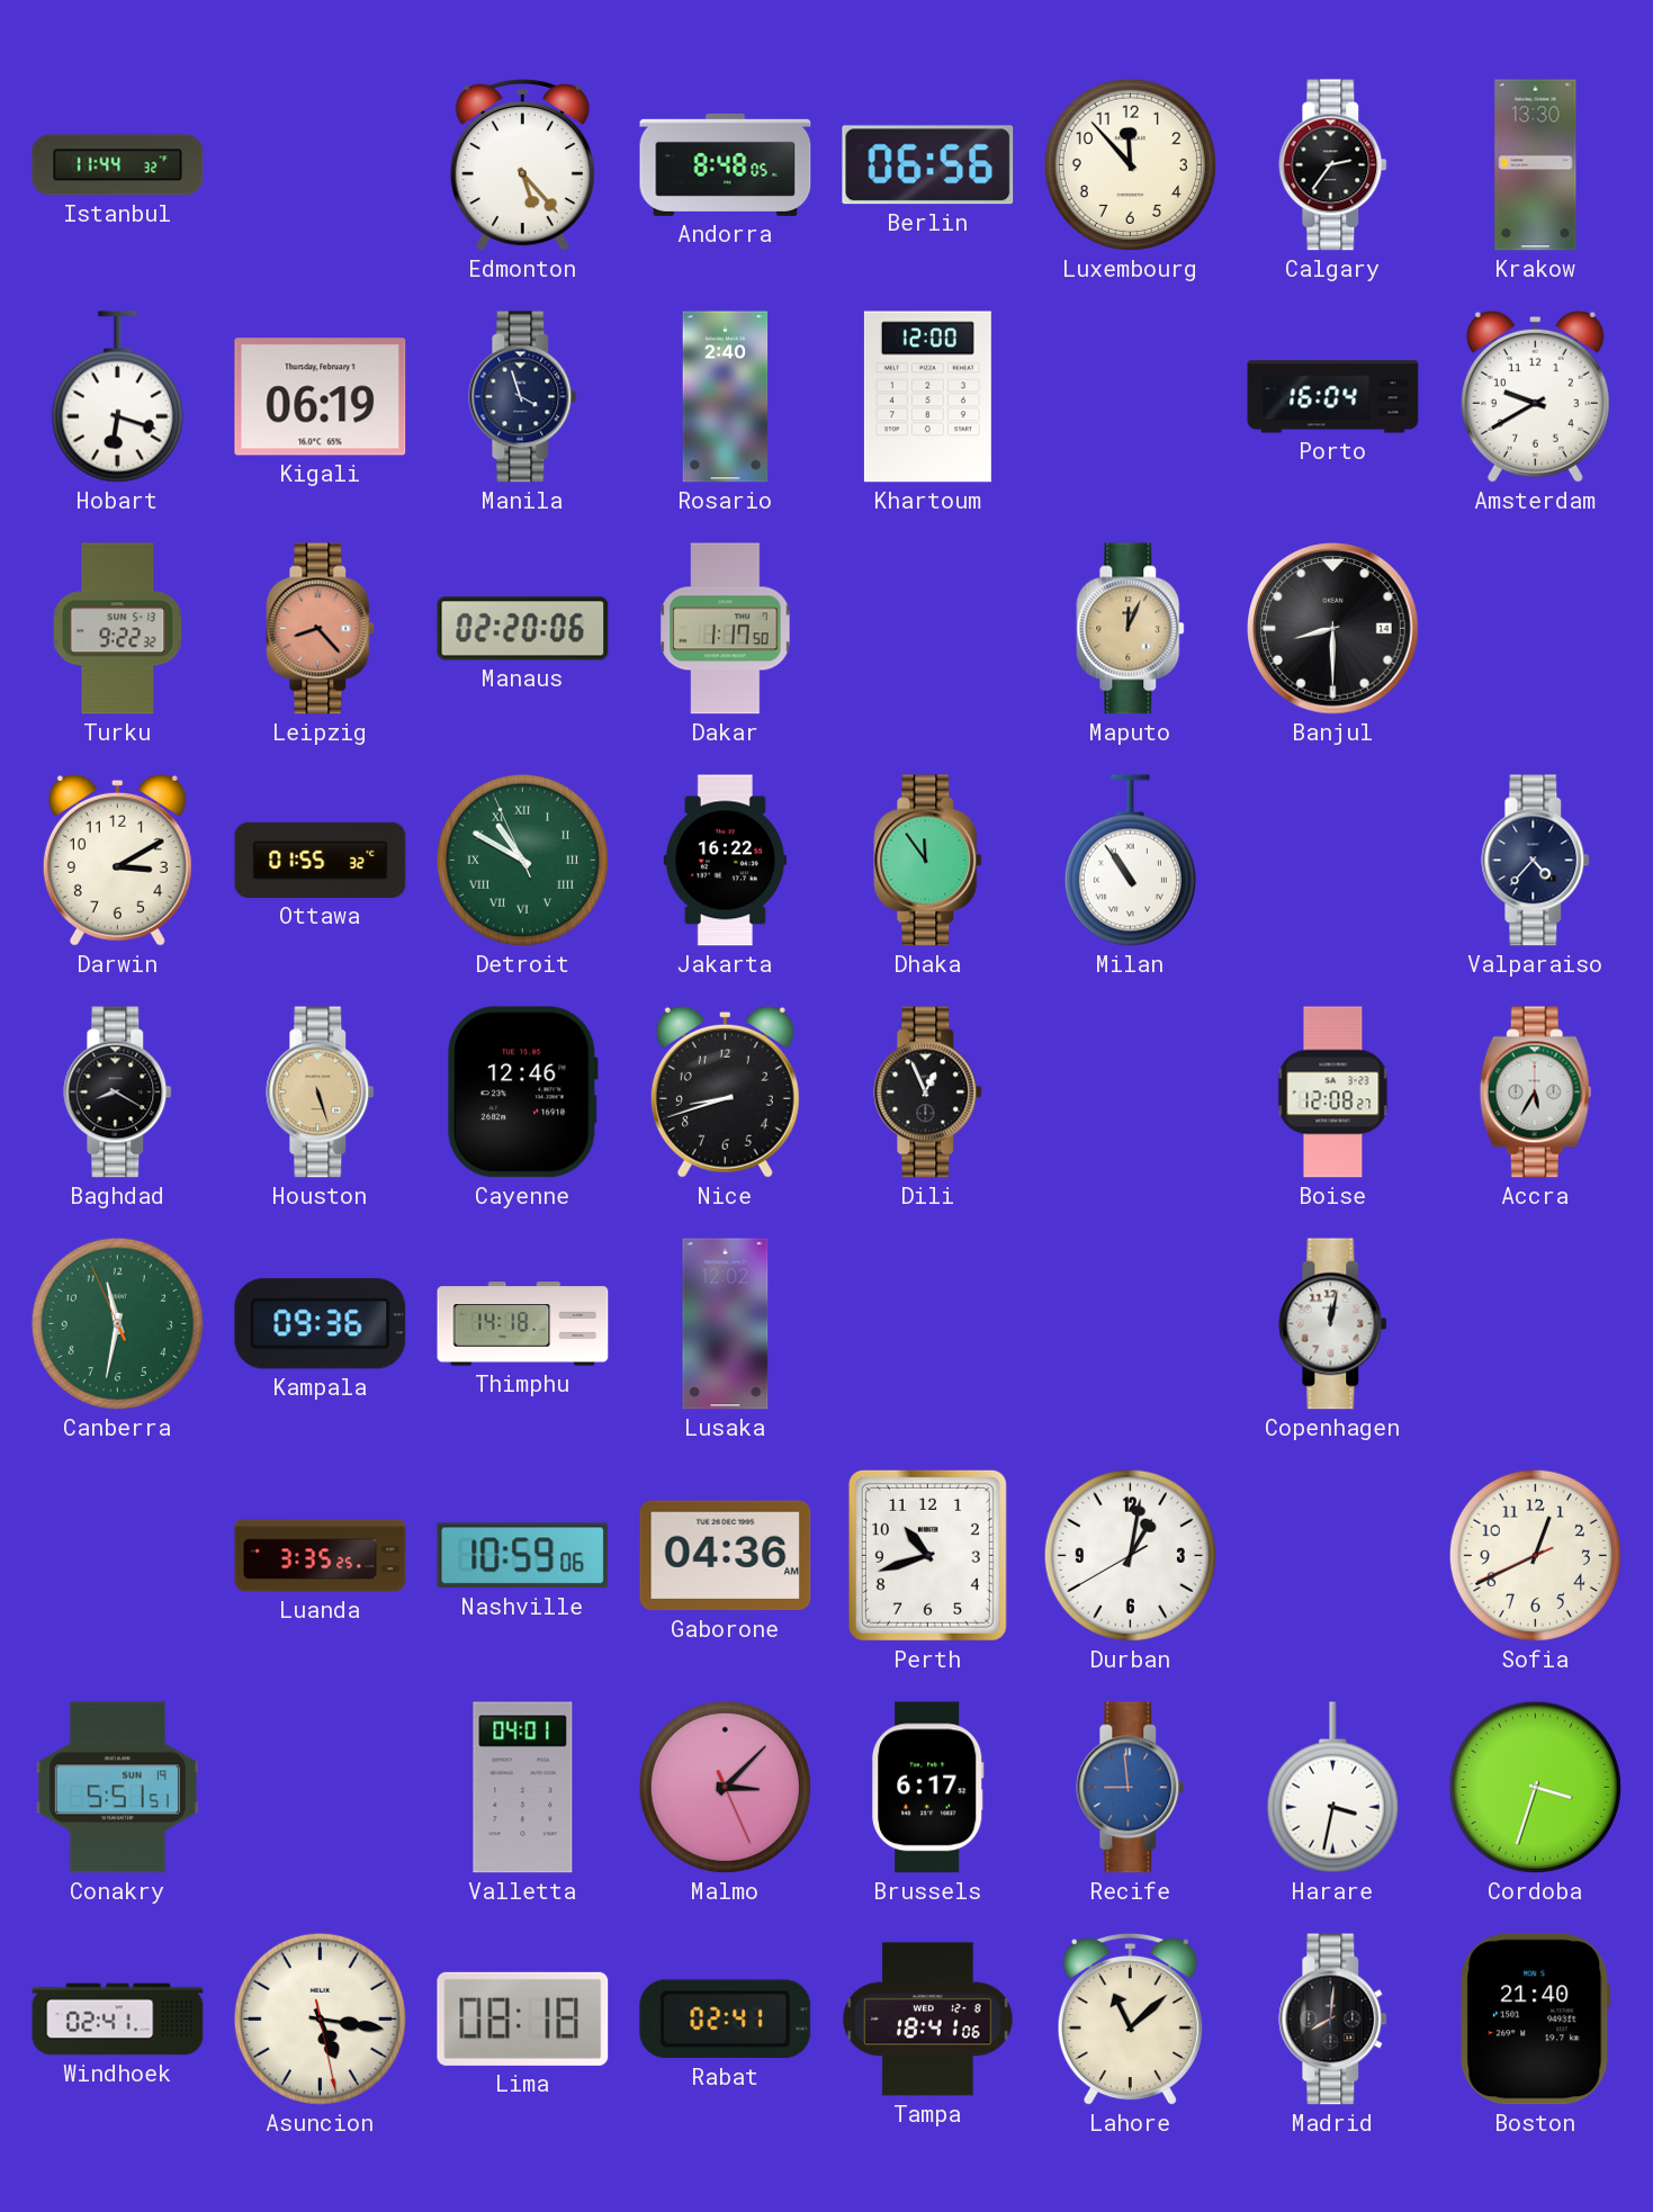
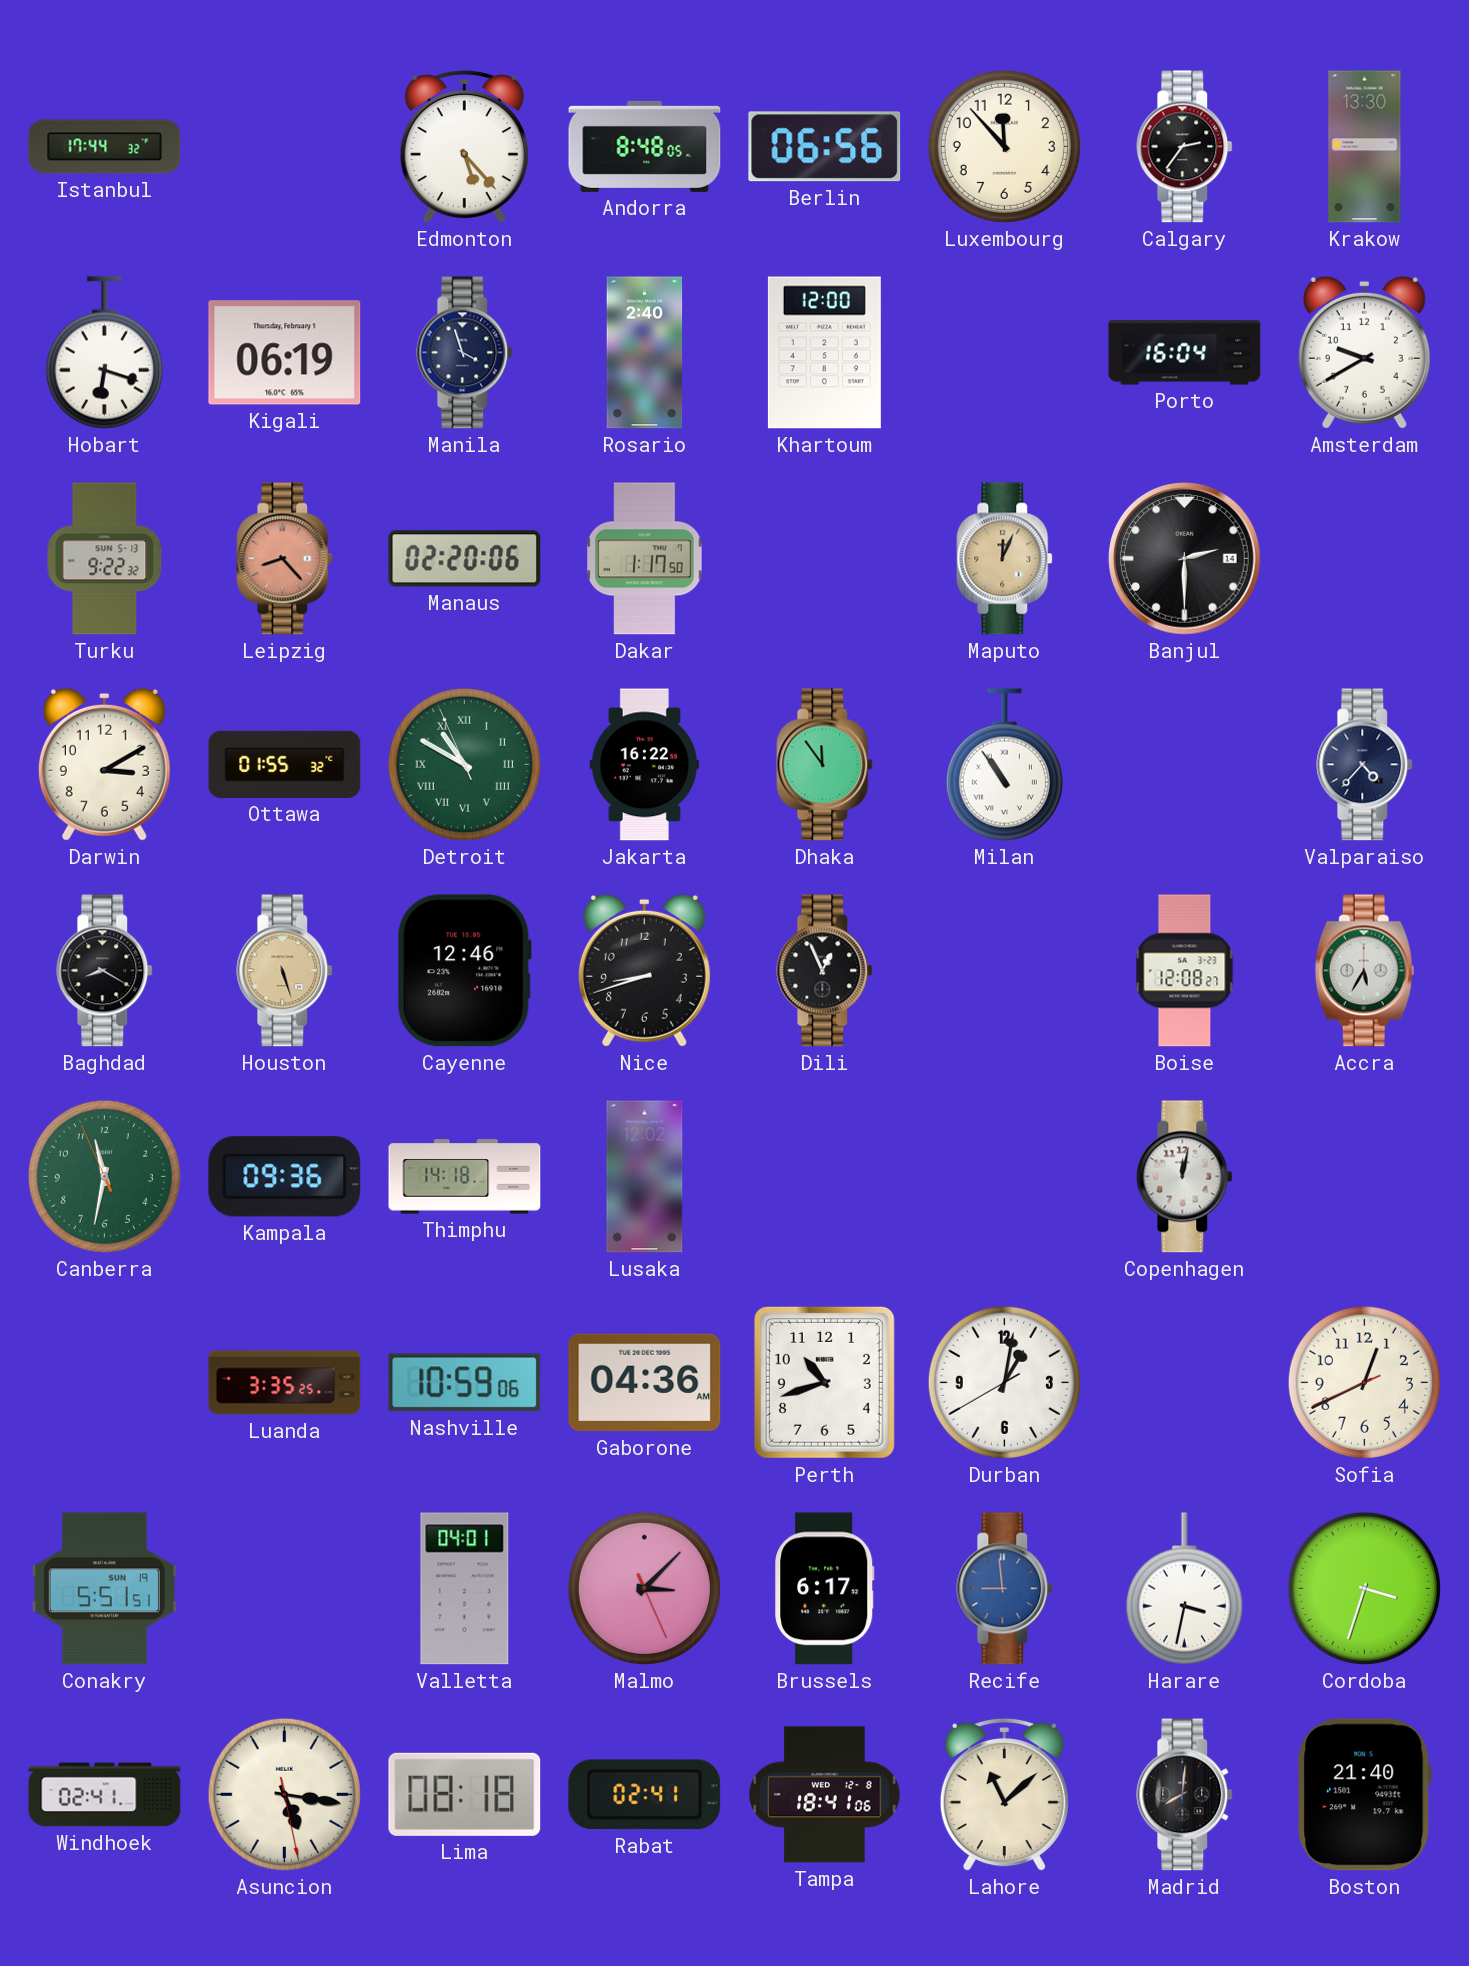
Istanbul: 11:44 -> 17:44
Banjul: 8:30 -> 2:30
